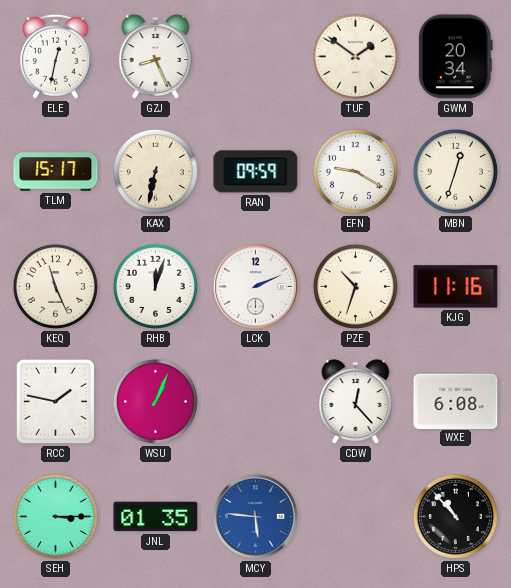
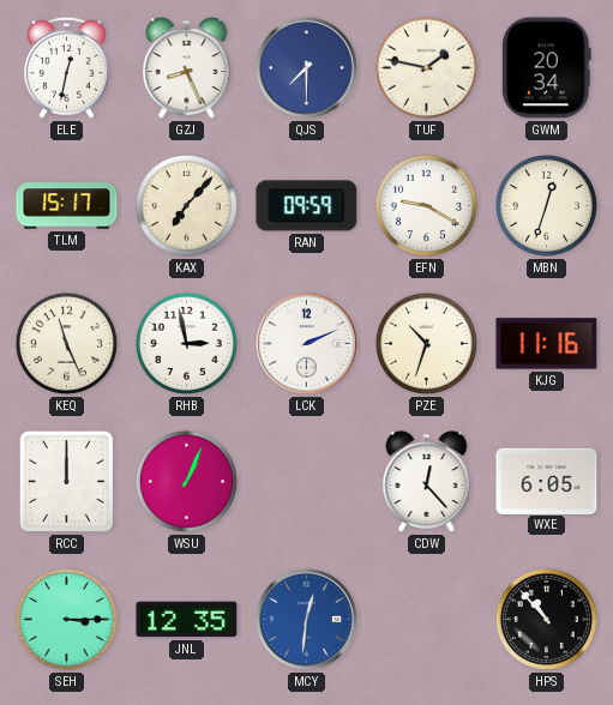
QJS: none -> 7:30
TUF: 1:51 -> 1:47
KAX: 6:32 -> 7:07
RHB: 12:03 -> 2:58
RCC: 1:47 -> 12:00
WXE: 6:08 -> 6:05
JNL: 01:35 -> 12:35
MCY: 5:46 -> 12:31
